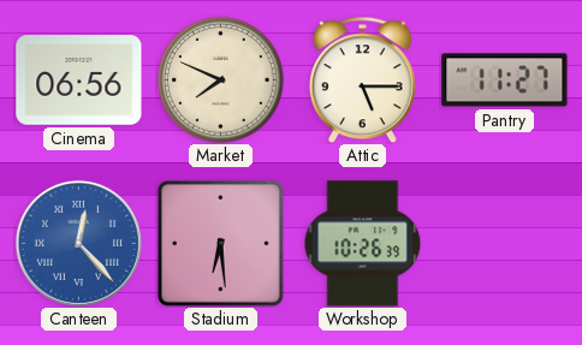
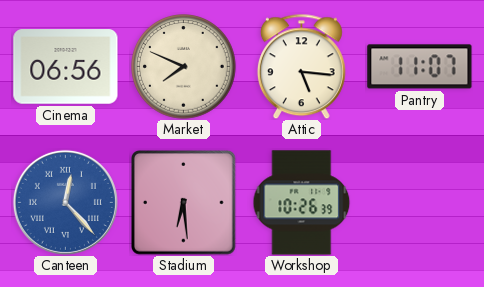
Attic: 5:15 -> 5:16
Pantry: 11:27 -> 11:07
